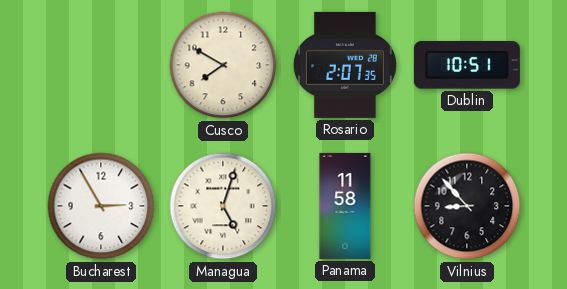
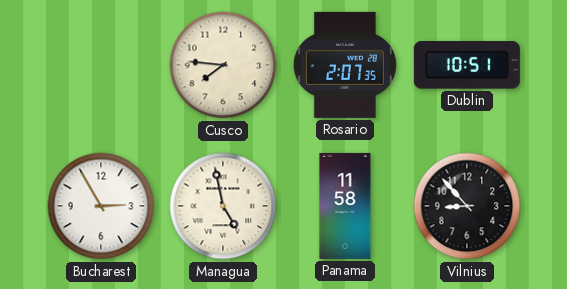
Cusco: 7:50 -> 7:46
Managua: 5:03 -> 4:58
